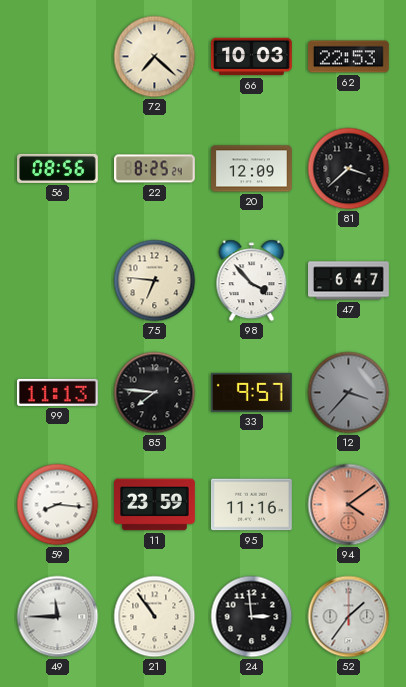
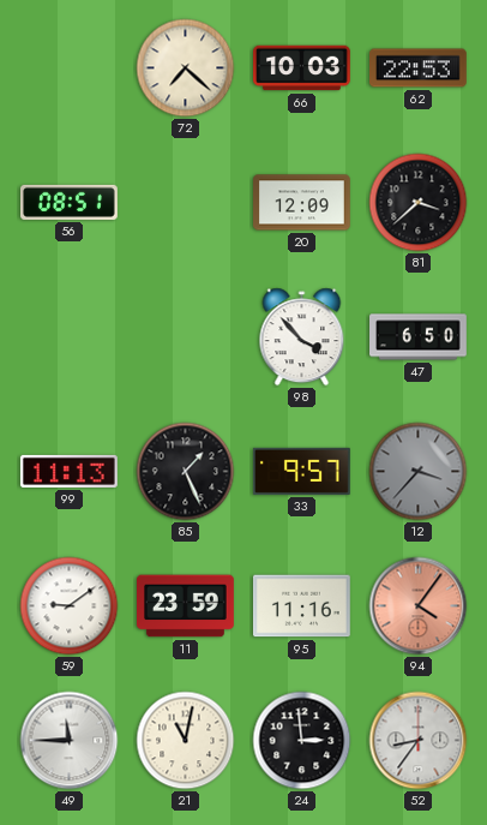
56: 08:56 -> 08:51
22: 8:25 -> none
75: 6:46 -> none
47: 6:47 -> 6:50
85: 7:46 -> 1:26
59: 8:16 -> 9:09
94: 4:09 -> 4:06
21: 10:54 -> 11:02
52: 1:36 -> 8:36
